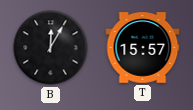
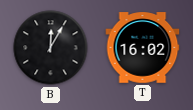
T: 15:57 -> 16:02
